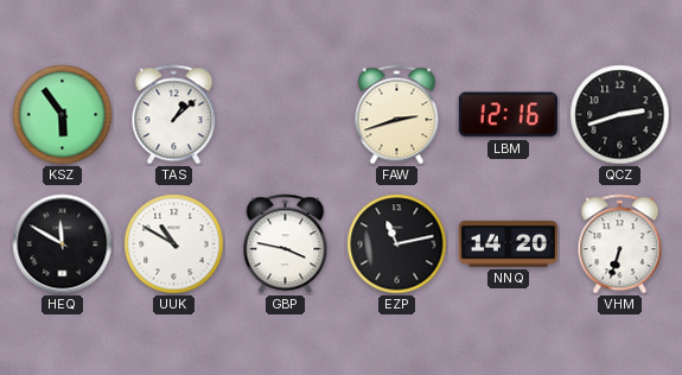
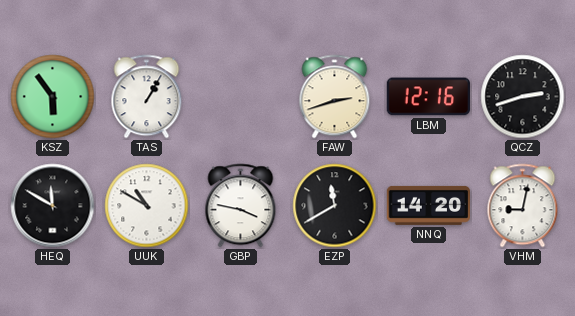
TAS: 1:08 -> 1:05
EZP: 11:13 -> 11:40
VHM: 6:33 -> 9:02
